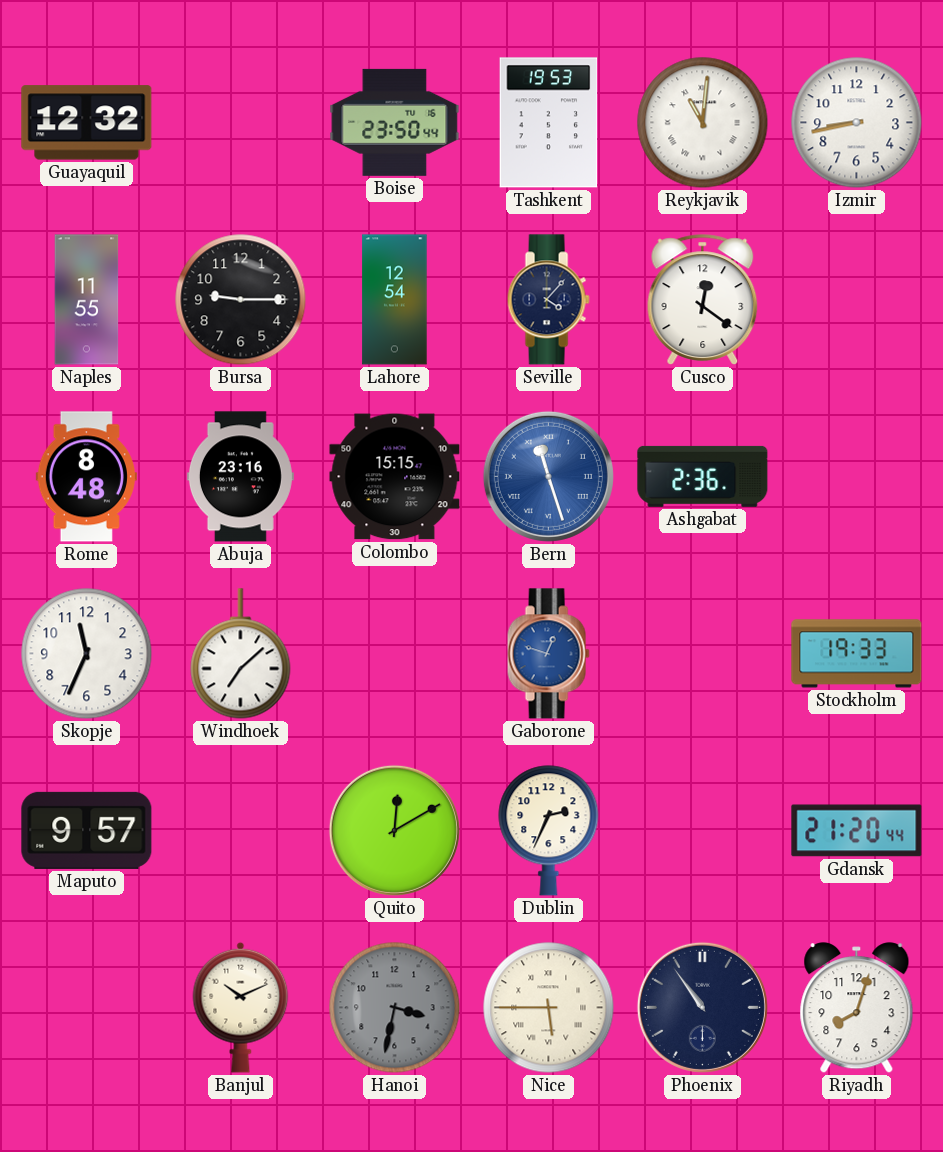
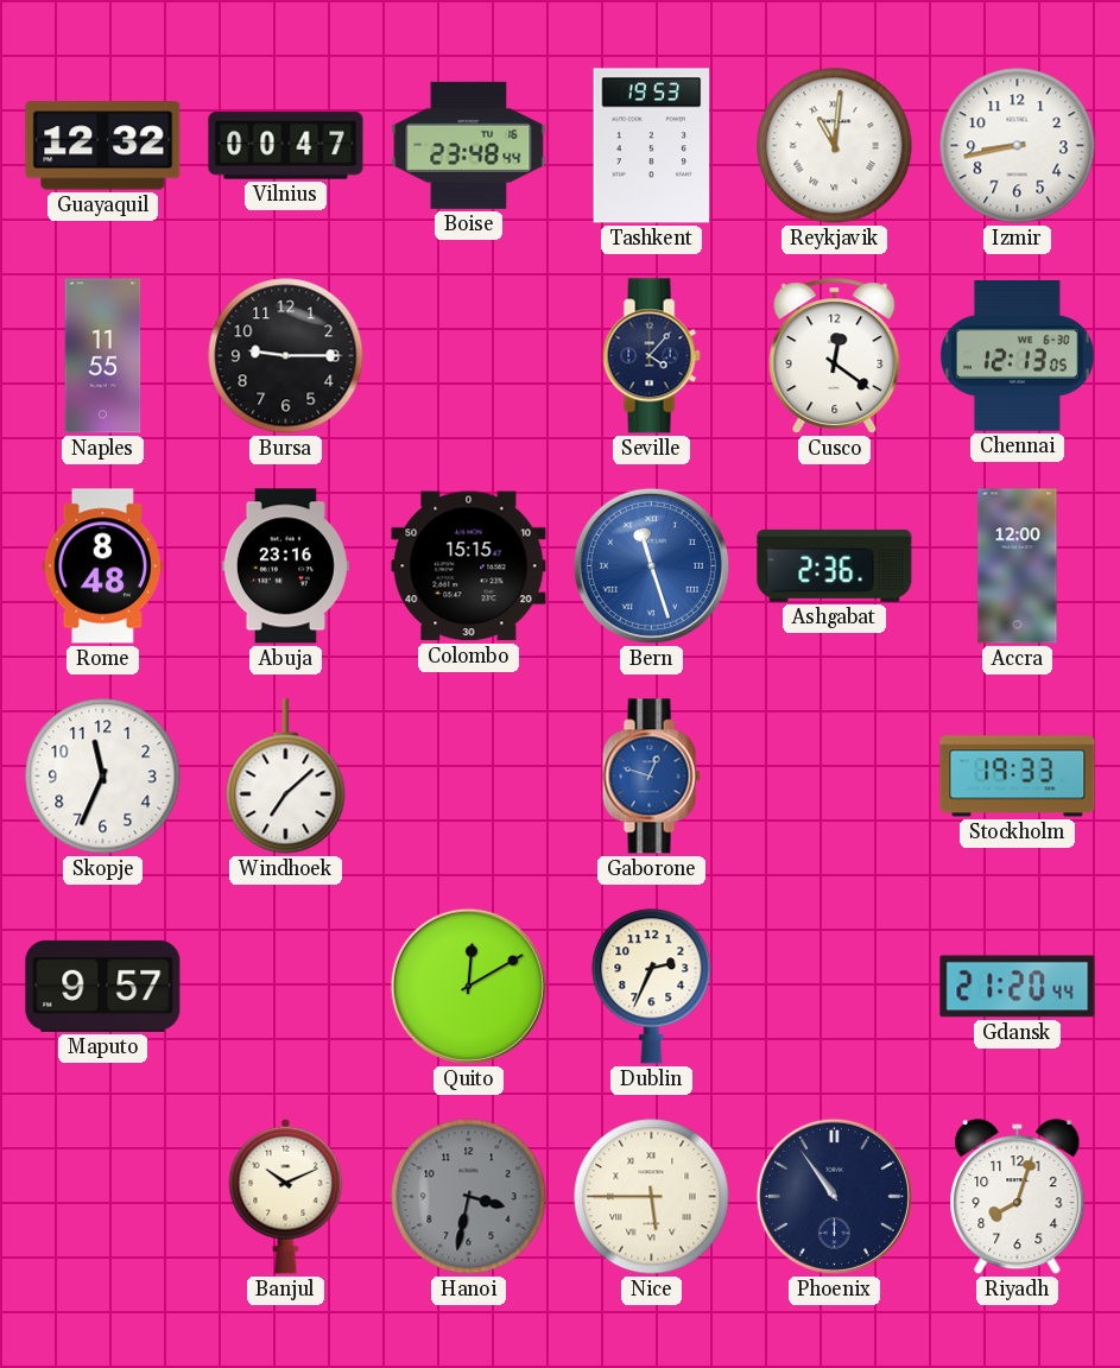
Vilnius: none -> 00:47
Boise: 23:50 -> 23:48
Lahore: 12:54 -> none
Chennai: none -> 12:13
Accra: none -> 12:00
